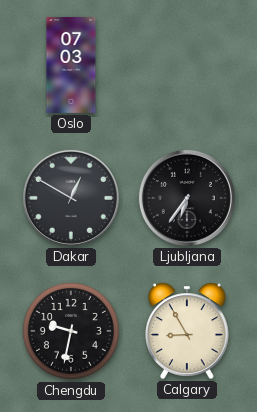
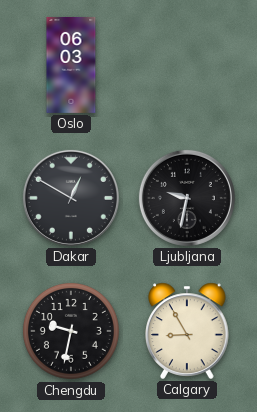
Oslo: 07:03 -> 06:03
Ljubljana: 6:36 -> 9:32
